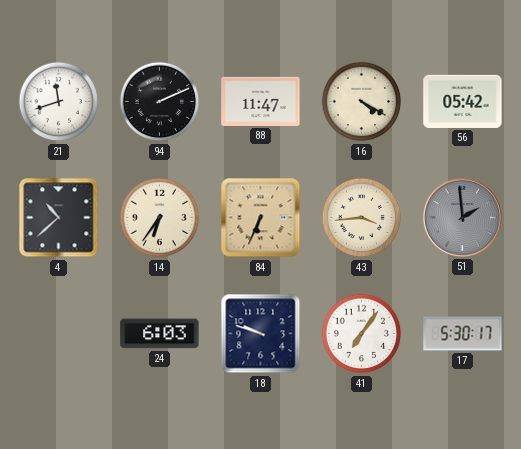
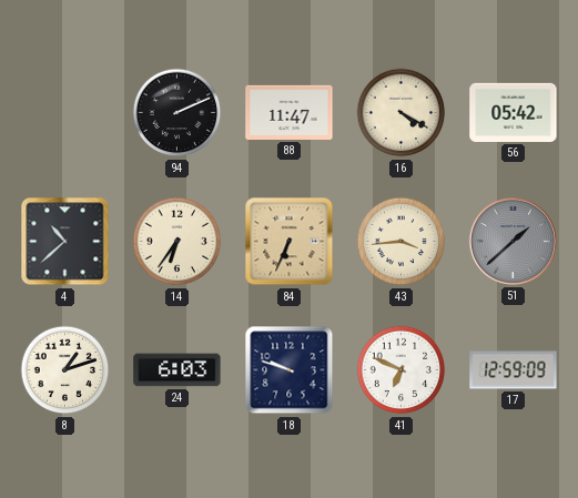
21: 11:42 -> none
51: 1:59 -> 1:38
8: none -> 1:12
41: 7:06 -> 6:49
17: 5:30 -> 12:59
